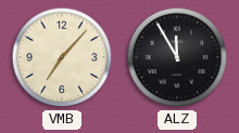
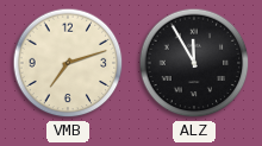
VMB: 7:07 -> 7:12
